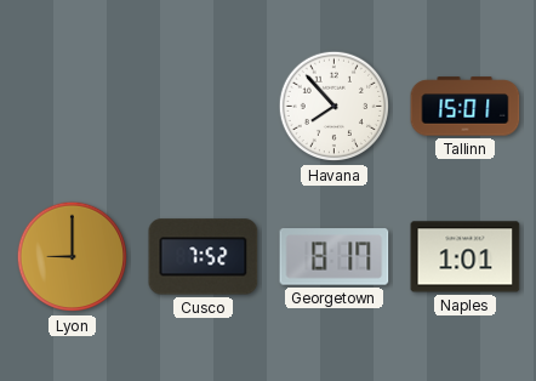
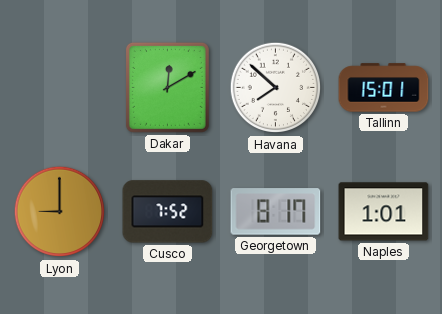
Dakar: none -> 12:10
Havana: 7:53 -> 7:52
